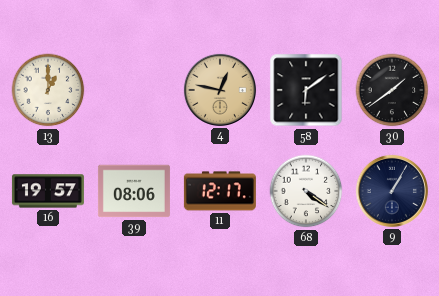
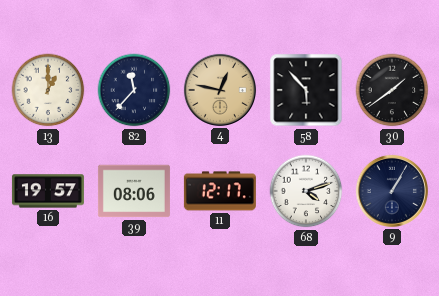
82: none -> 11:37
58: 6:09 -> 5:53
68: 4:21 -> 4:12
